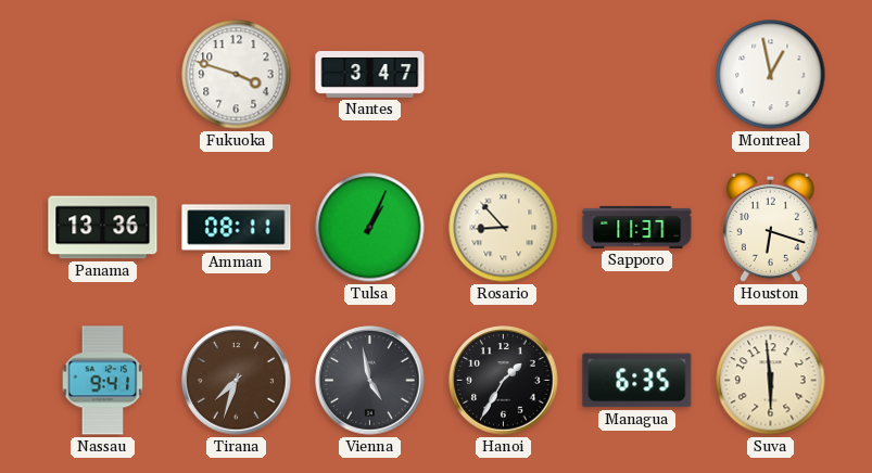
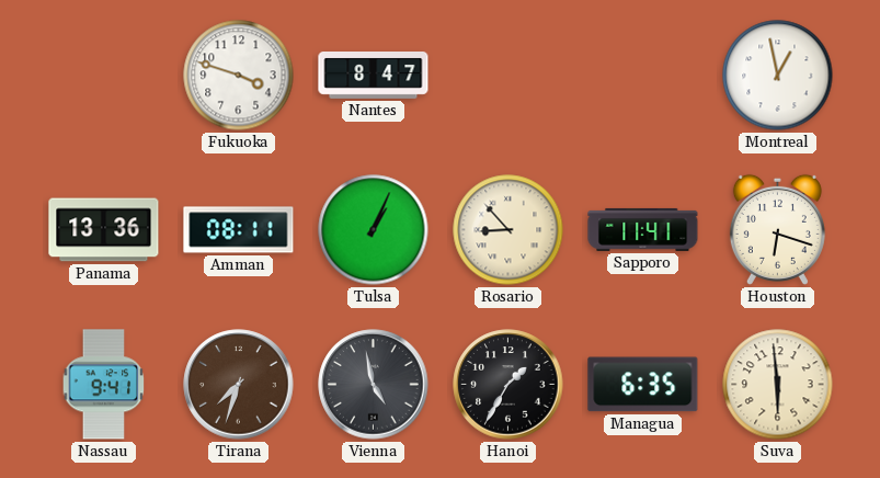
Nantes: 3:47 -> 8:47
Sapporo: 11:37 -> 11:41
